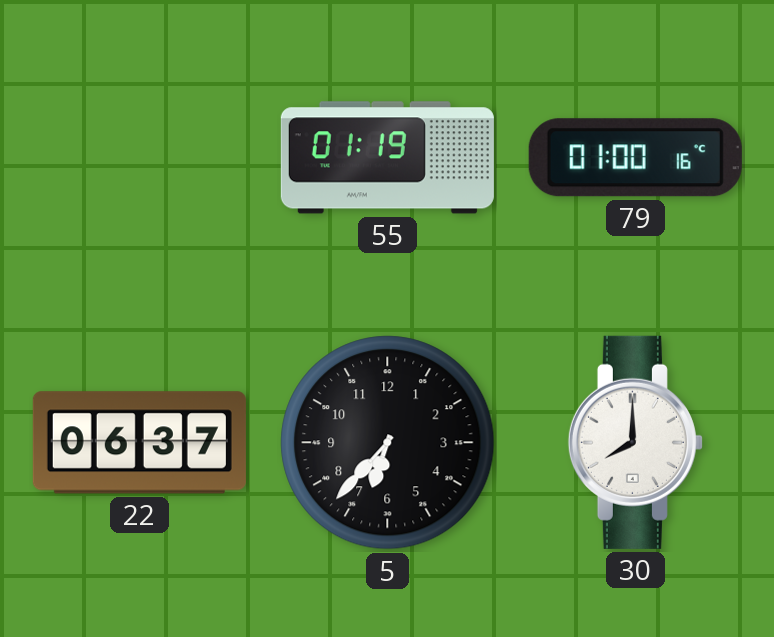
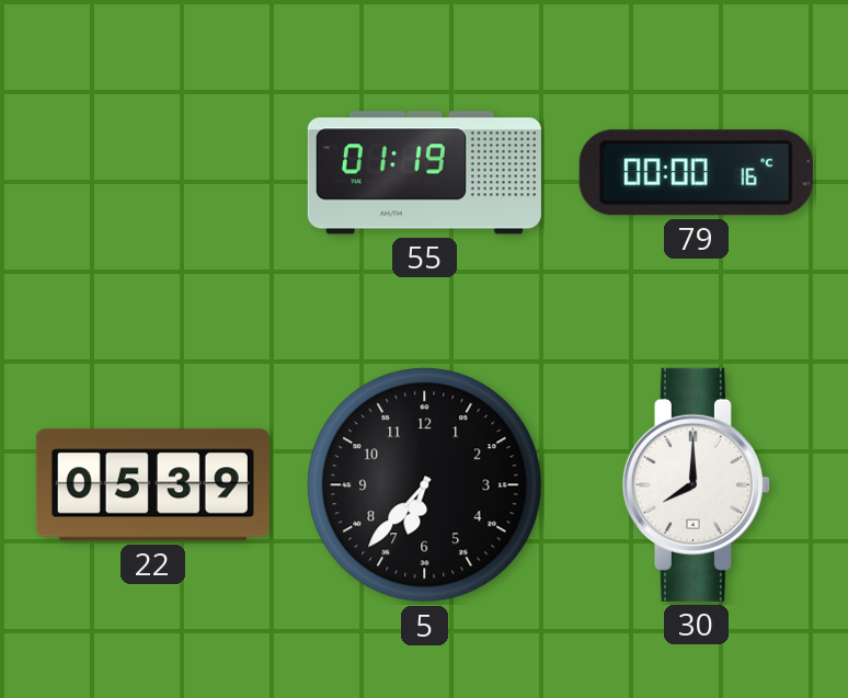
79: 01:00 -> 00:00
22: 06:37 -> 05:39
